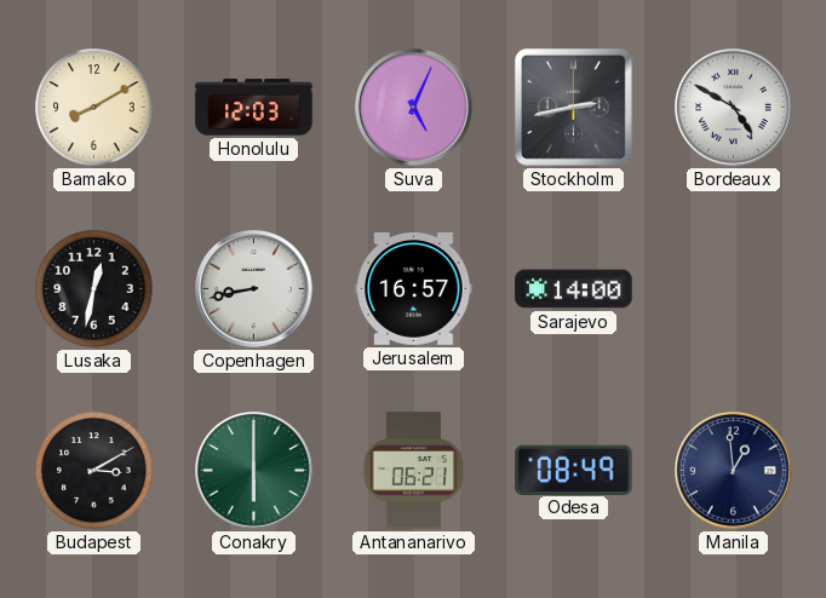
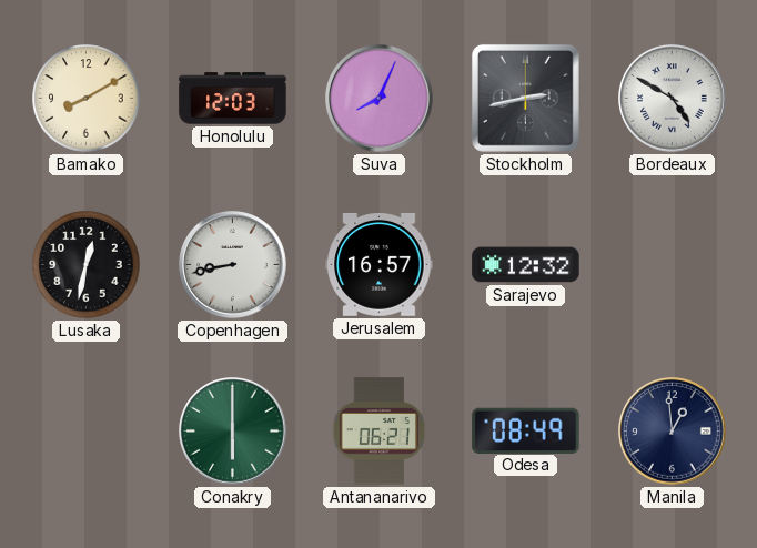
Suva: 5:04 -> 8:04
Sarajevo: 14:00 -> 12:32
Budapest: 3:10 -> none
